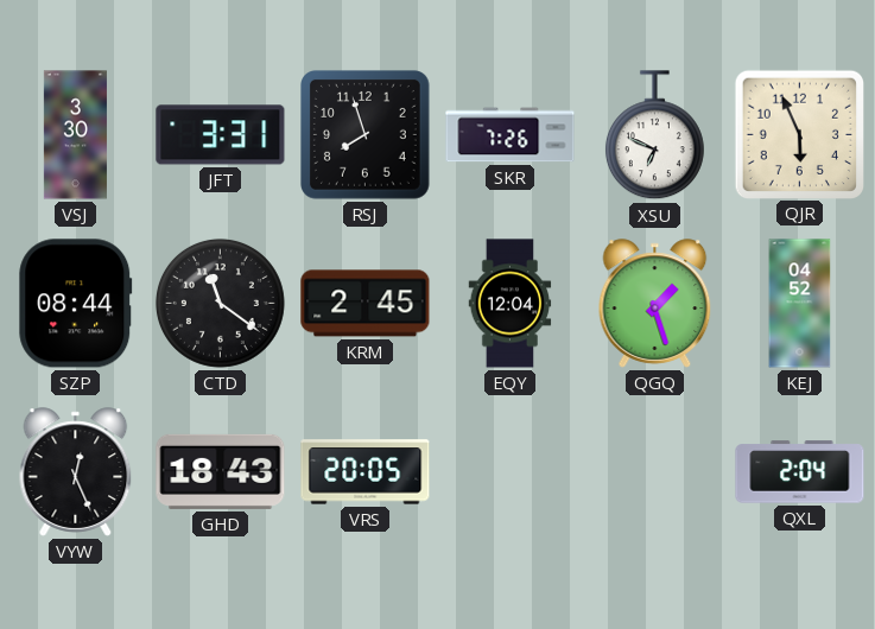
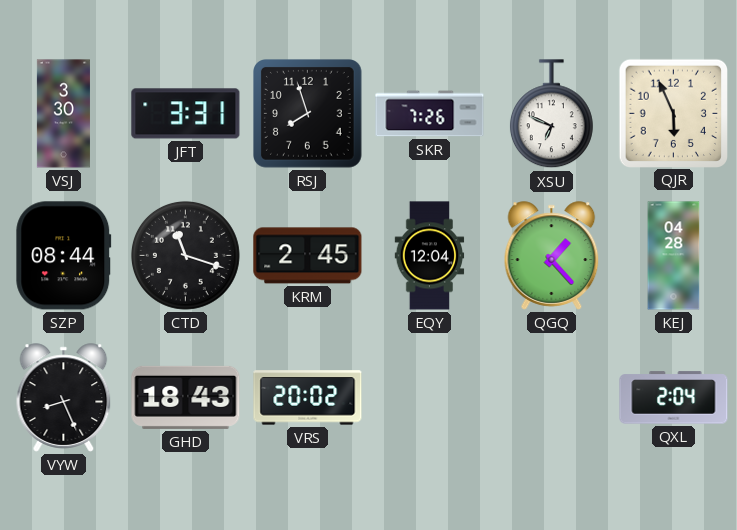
CTD: 11:21 -> 11:18
QGQ: 1:27 -> 1:23
KEJ: 04:52 -> 04:28
VYW: 12:26 -> 8:26
VRS: 20:05 -> 20:02
